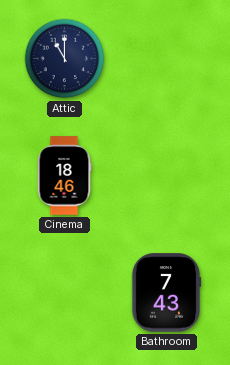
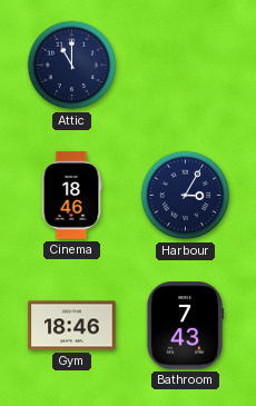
Harbour: none -> 3:05
Gym: none -> 18:46
